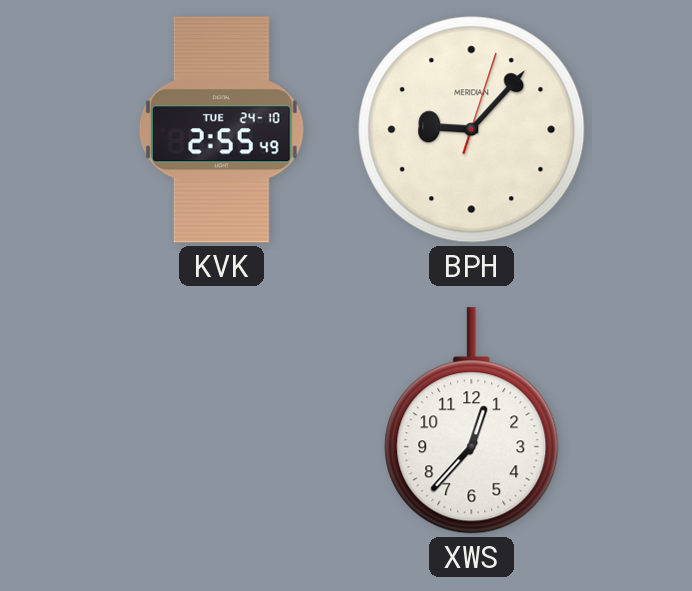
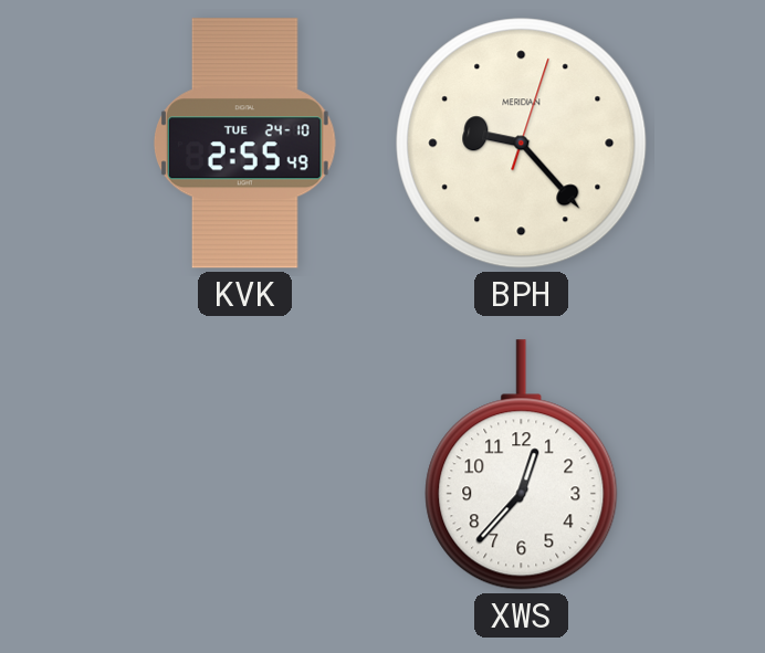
BPH: 9:07 -> 9:23
